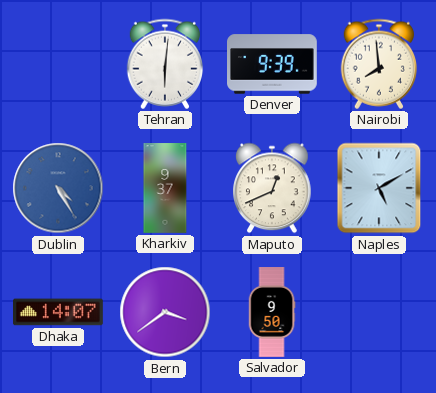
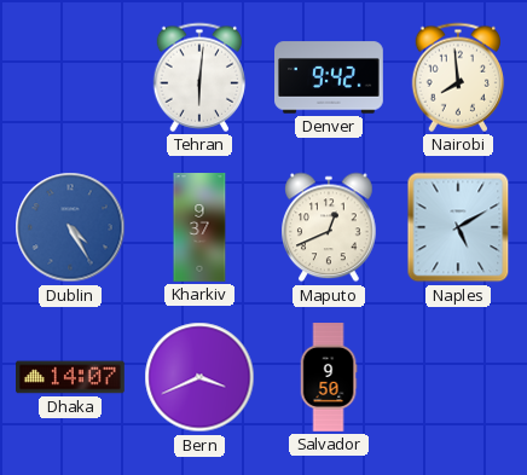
Denver: 9:39 -> 9:42
Bern: 3:39 -> 3:41
